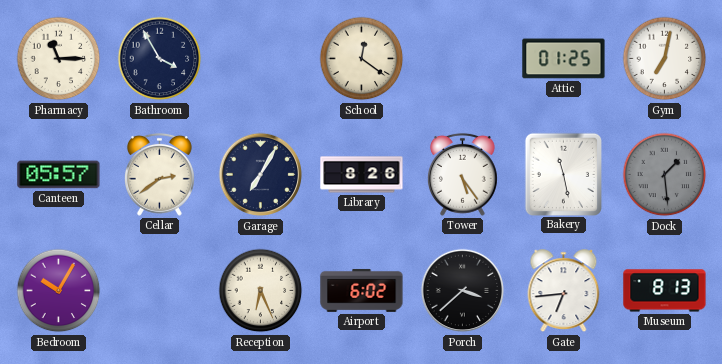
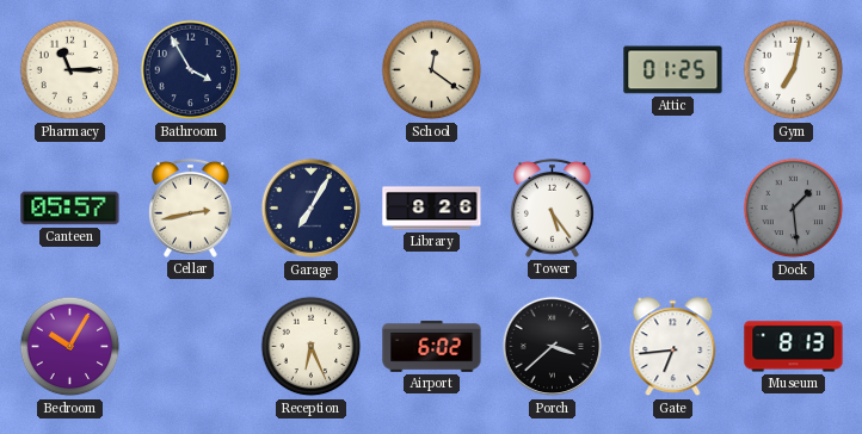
Cellar: 2:39 -> 2:43
Bakery: 11:28 -> none
